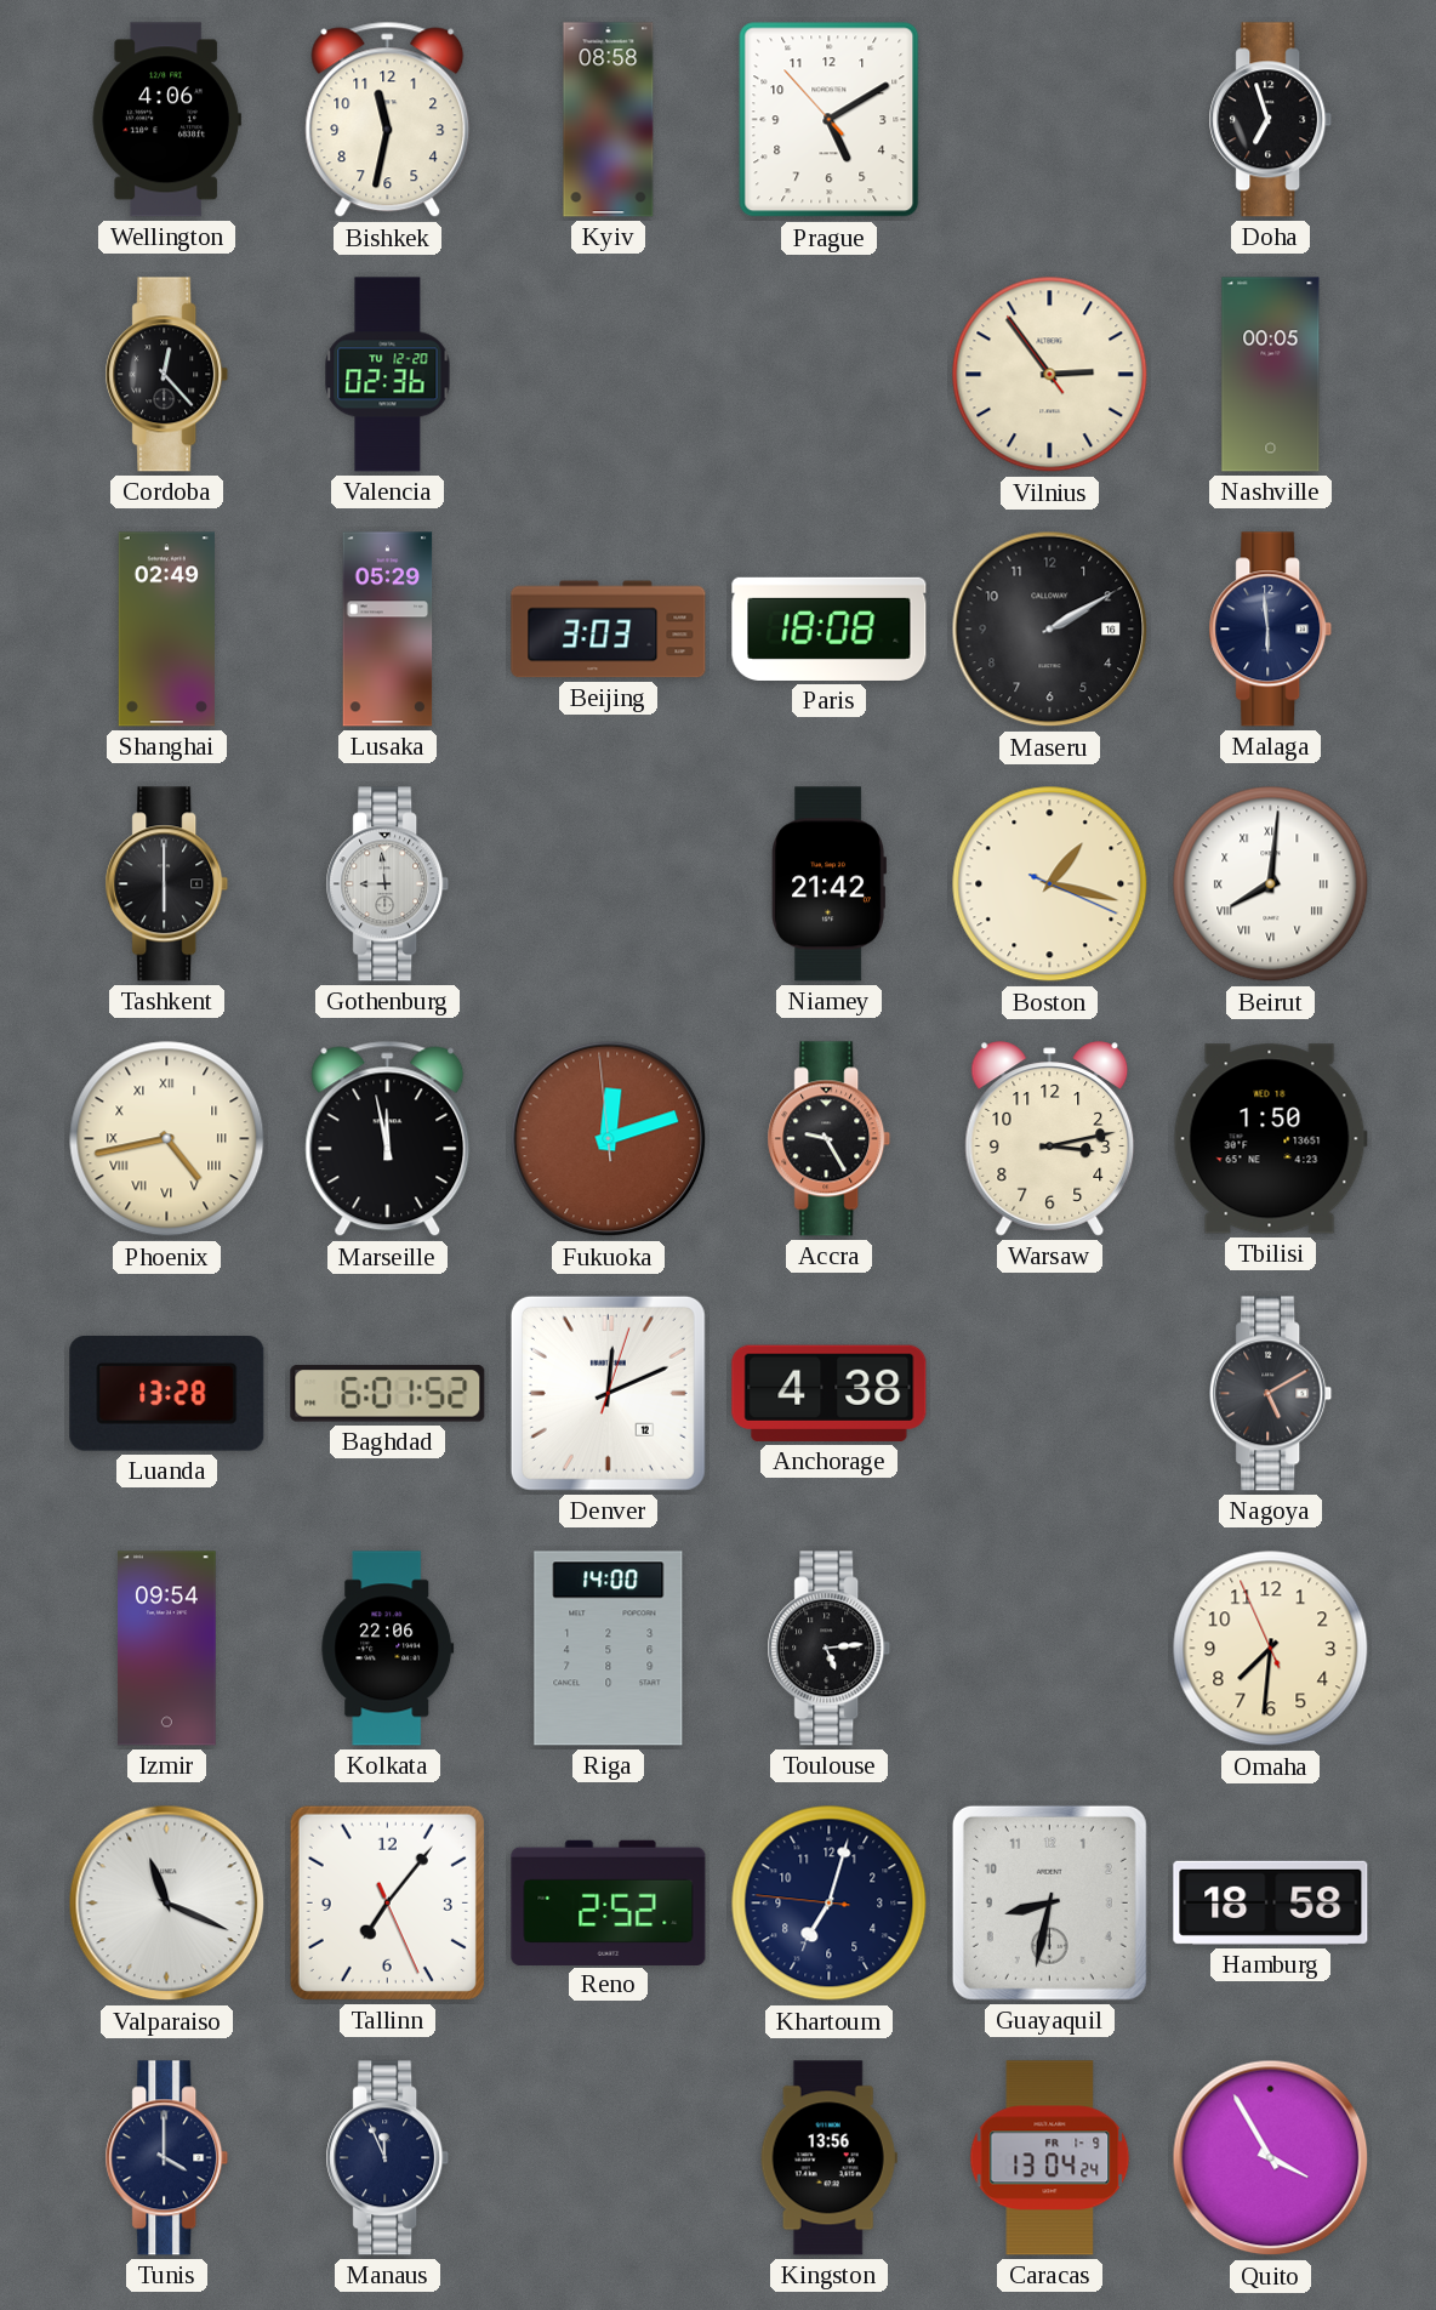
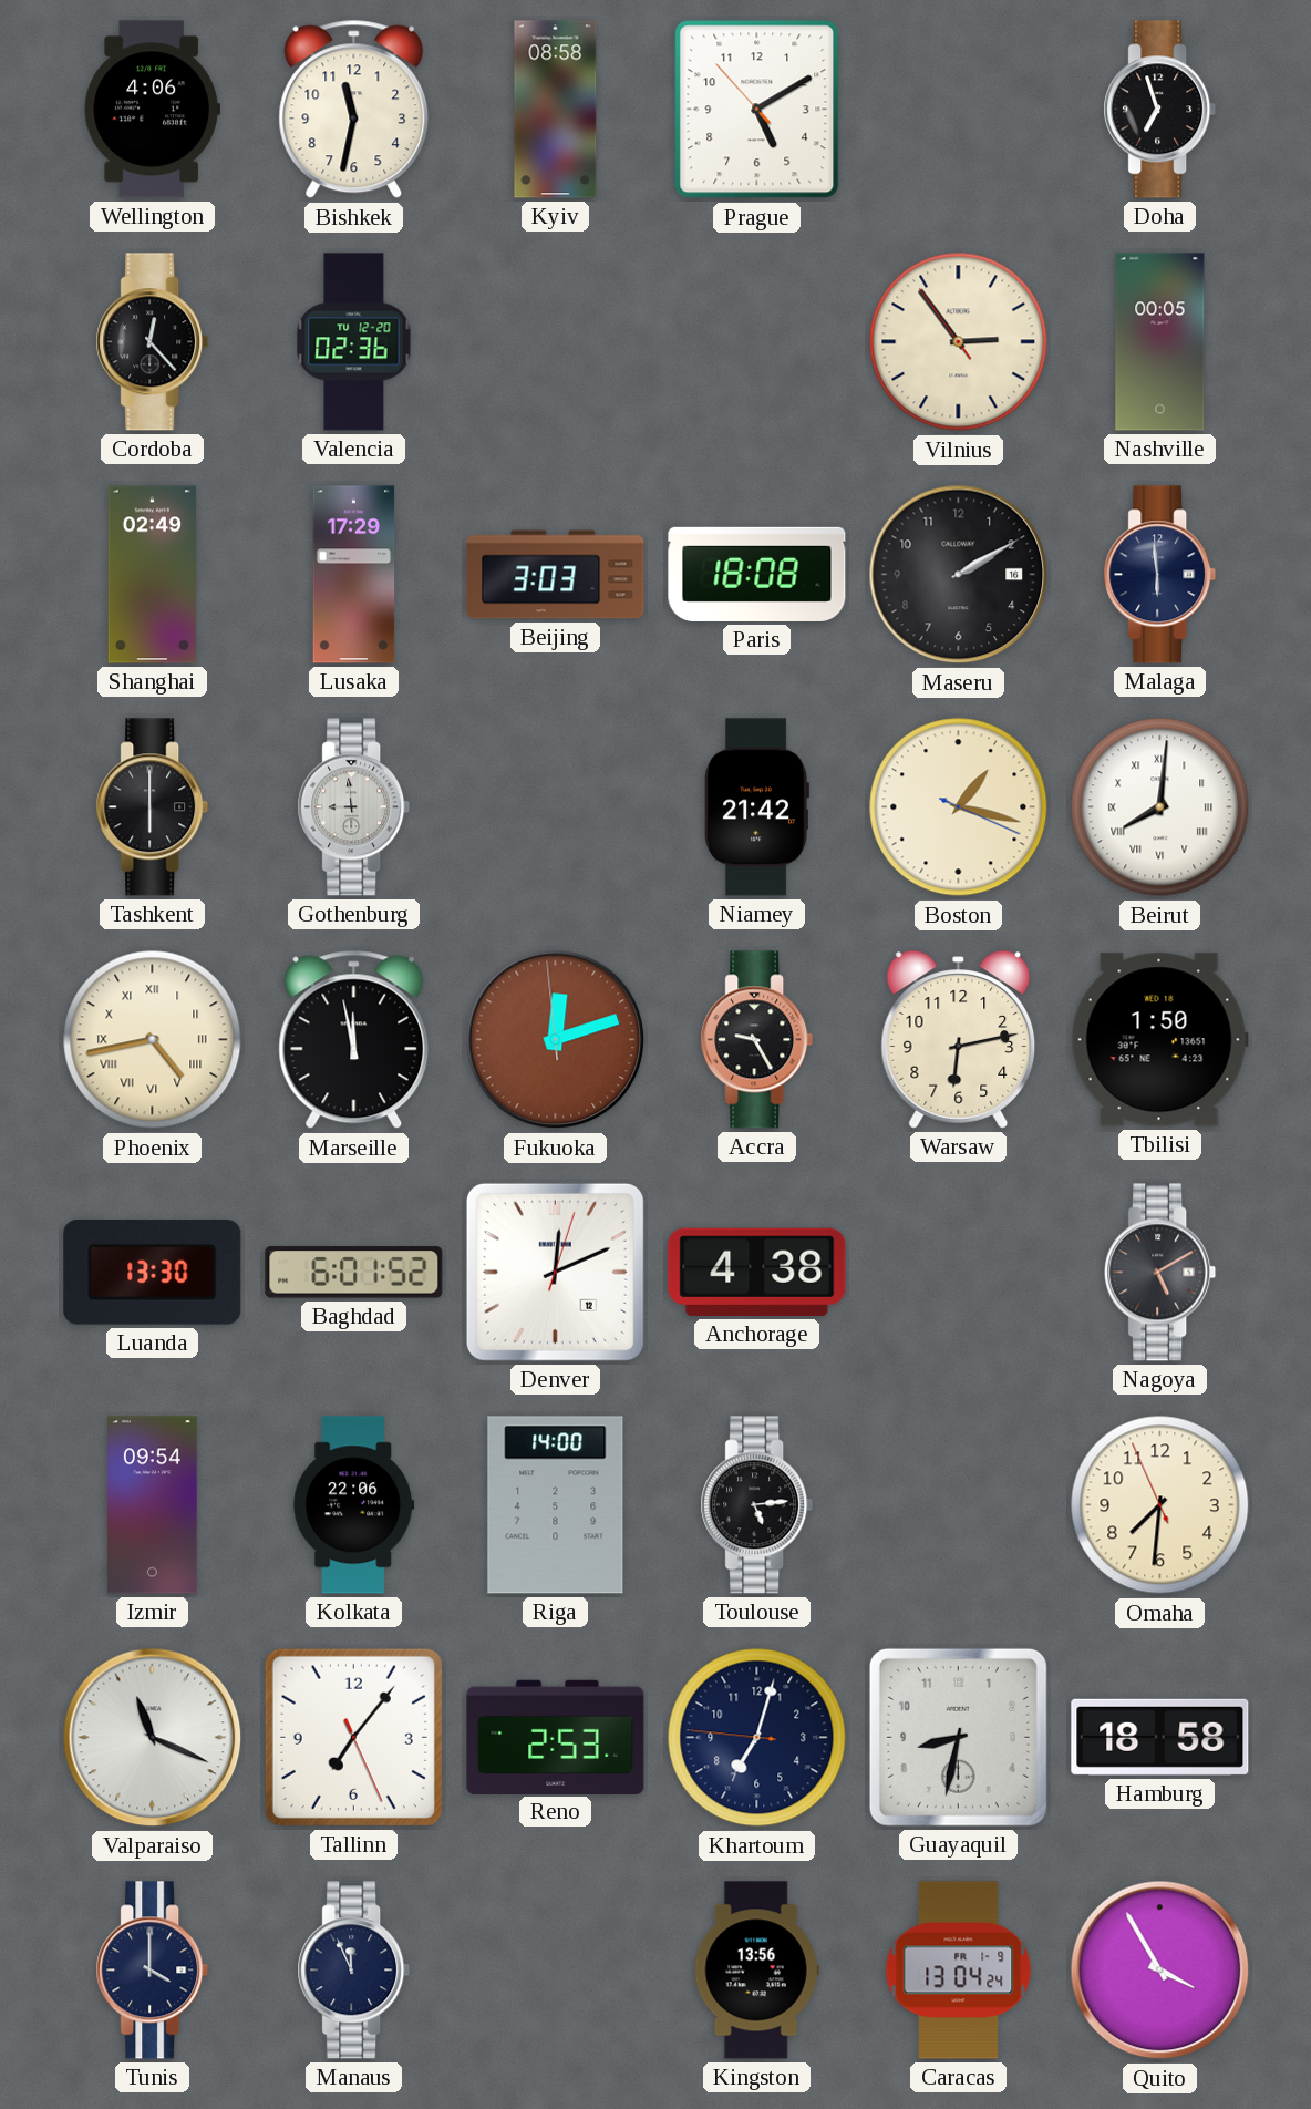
Lusaka: 05:29 -> 17:29
Warsaw: 3:13 -> 6:13
Luanda: 13:28 -> 13:30
Reno: 2:52 -> 2:53
